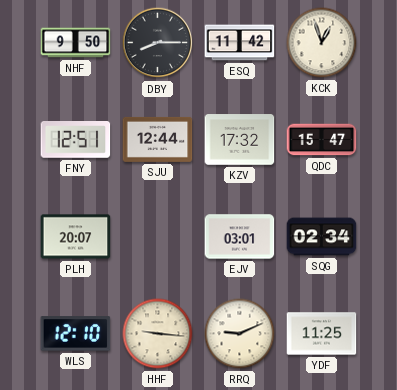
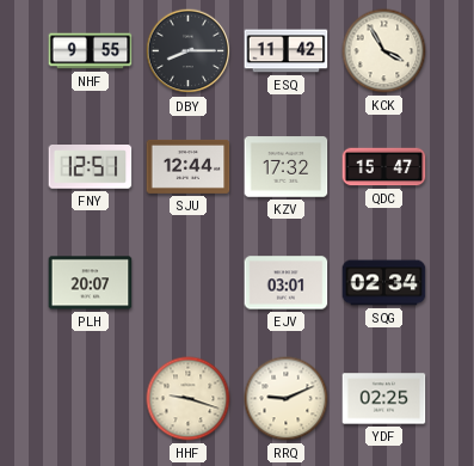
NHF: 9:50 -> 9:55
KCK: 12:57 -> 3:55
WLS: 12:10 -> none
HHF: 9:16 -> 9:18
YDF: 11:25 -> 02:25
